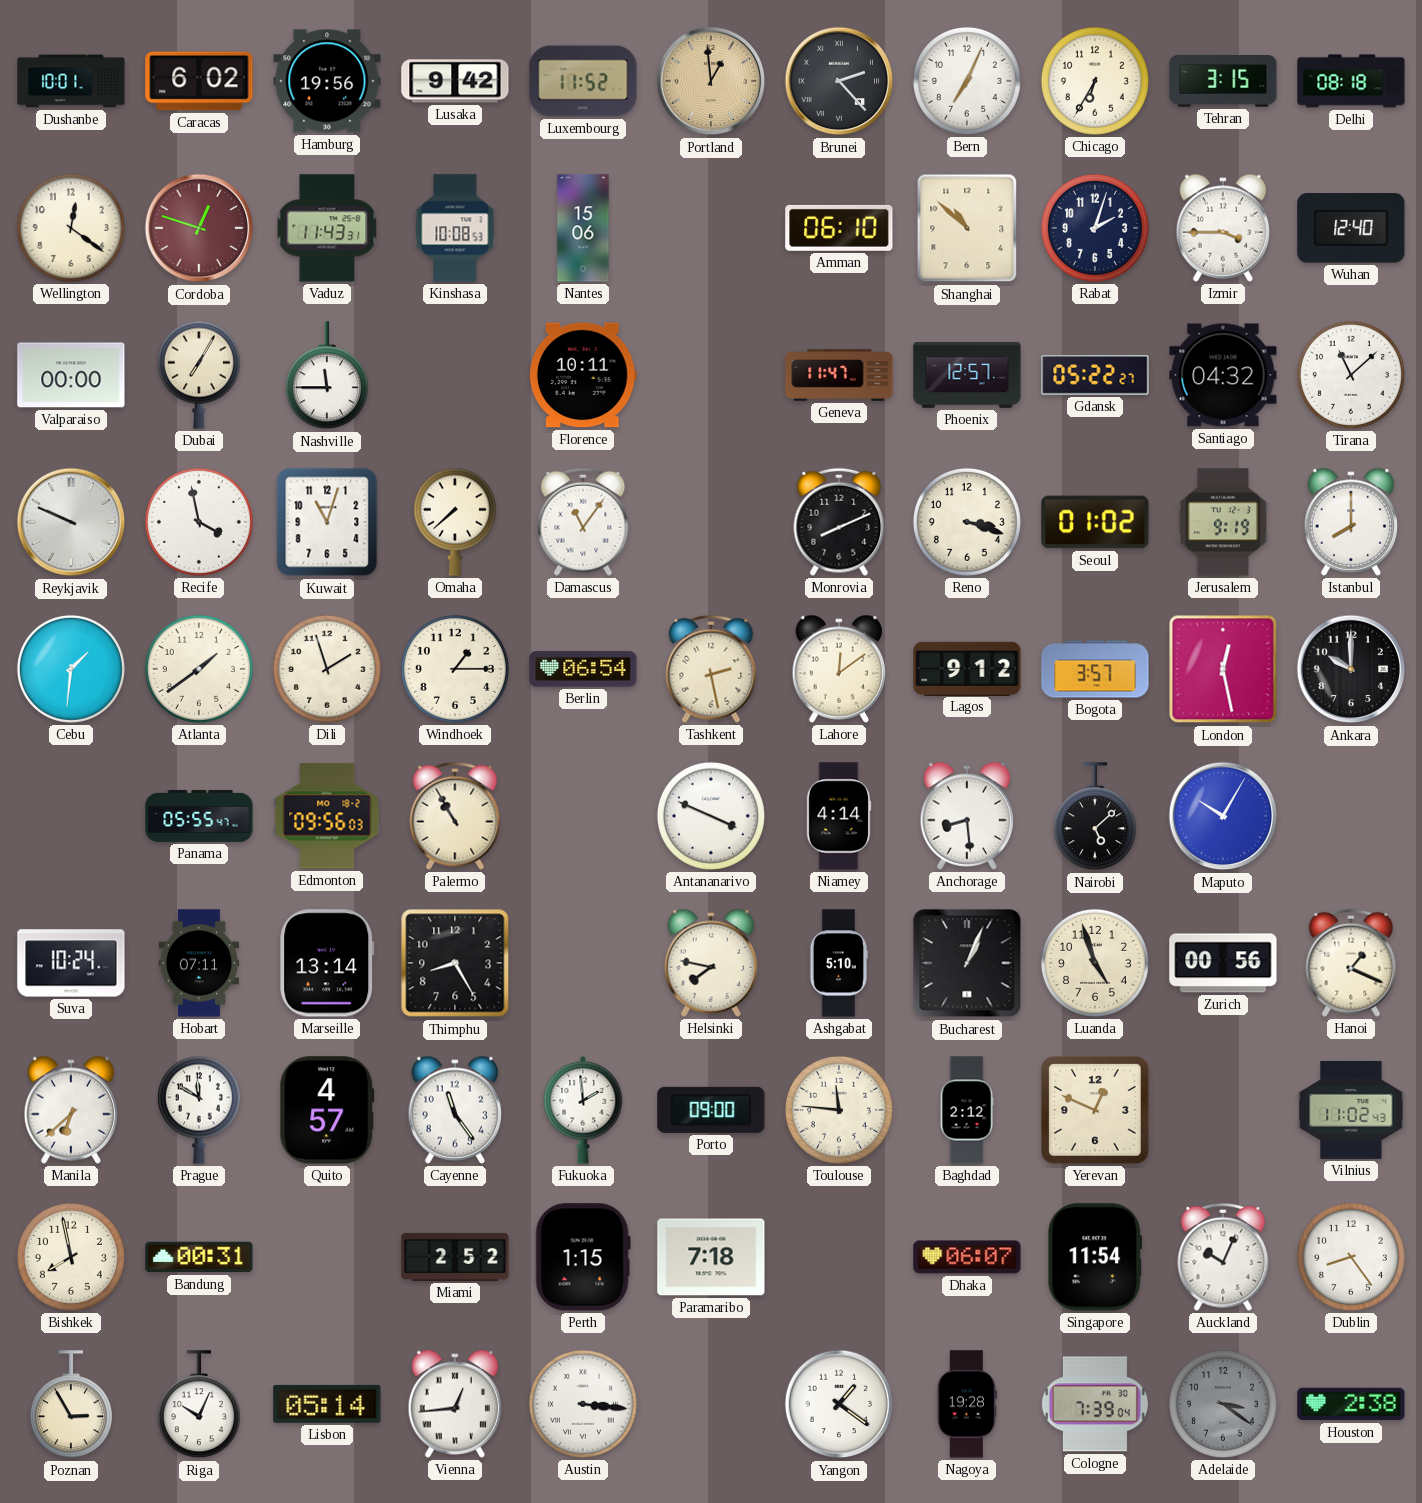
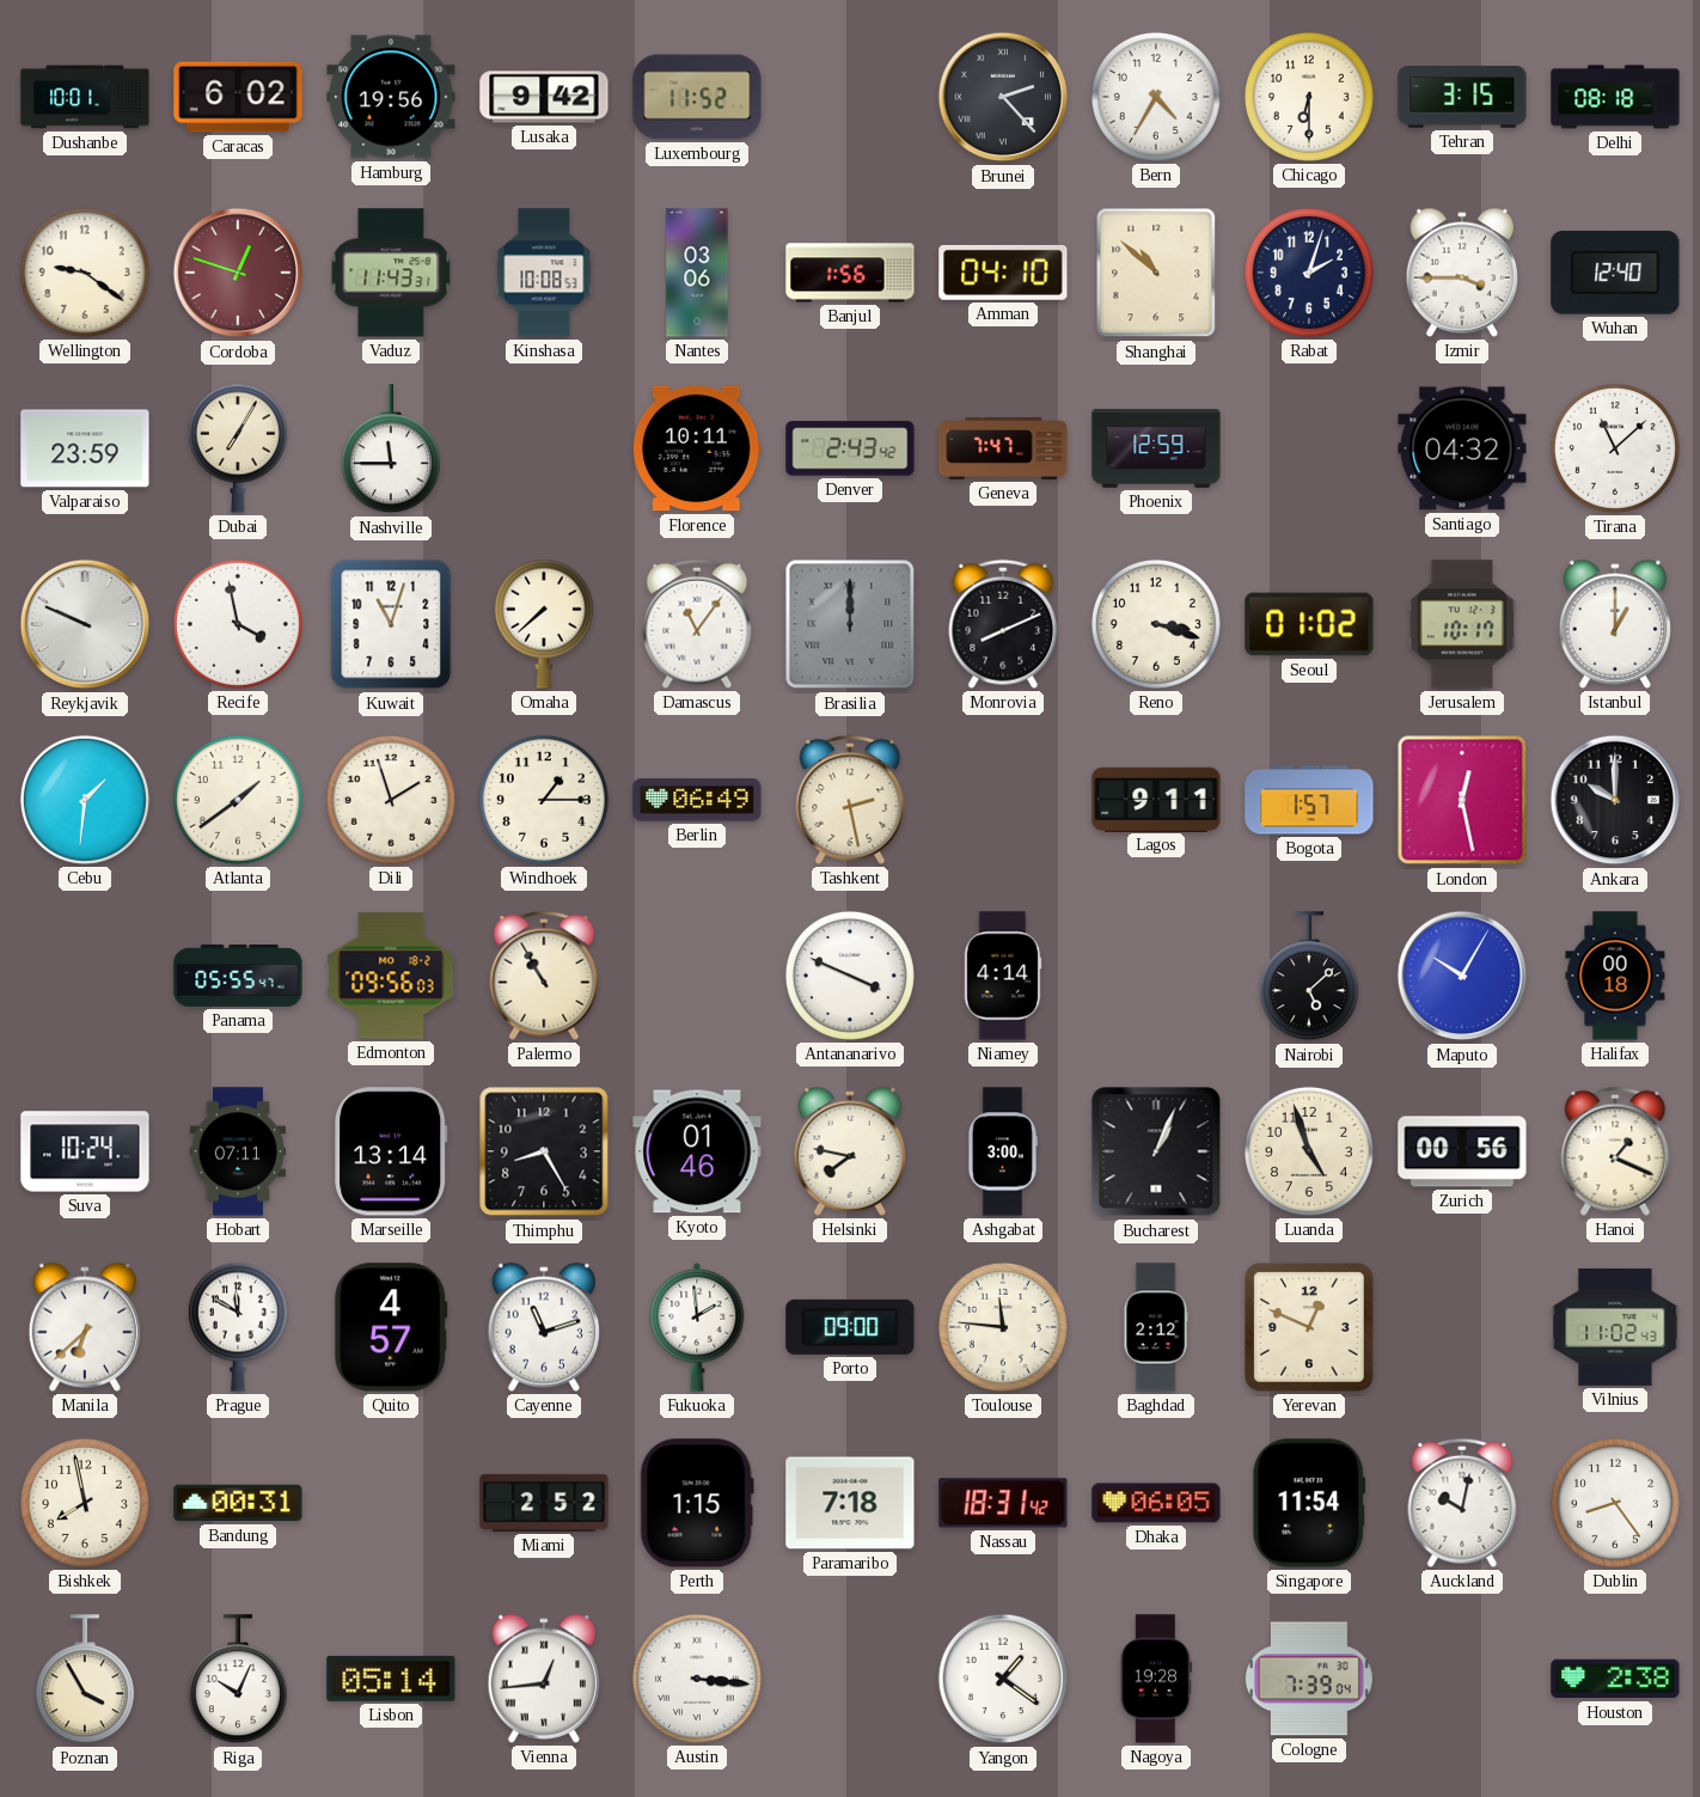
Portland: 12:59 -> none
Bern: 7:04 -> 4:35
Chicago: 6:35 -> 6:30
Wellington: 12:21 -> 9:21
Nantes: 15:06 -> 03:06
Banjul: none -> 1:56
Amman: 06:10 -> 04:10
Valparaiso: 00:00 -> 23:59
Denver: none -> 2:43
Geneva: 11:47 -> 7:47
Phoenix: 12:57 -> 12:59
Gdansk: 05:22 -> none
Brasilia: none -> 12:00
Jerusalem: 9:19 -> 10:17
Istanbul: 8:00 -> 1:00
Berlin: 06:54 -> 06:49
Lahore: 12:09 -> none
Lagos: 9:12 -> 9:11
Bogota: 3:57 -> 1:57
Anchorage: 8:29 -> none
Halifax: none -> 00:18
Kyoto: none -> 01:46
Ashgabat: 5:10 -> 3:00
Cayenne: 11:24 -> 11:12
Nassau: none -> 18:31
Dhaka: 06:07 -> 06:05
Auckland: 10:04 -> 10:02
Poznan: 2:55 -> 3:55
Adelaide: 3:21 -> none
